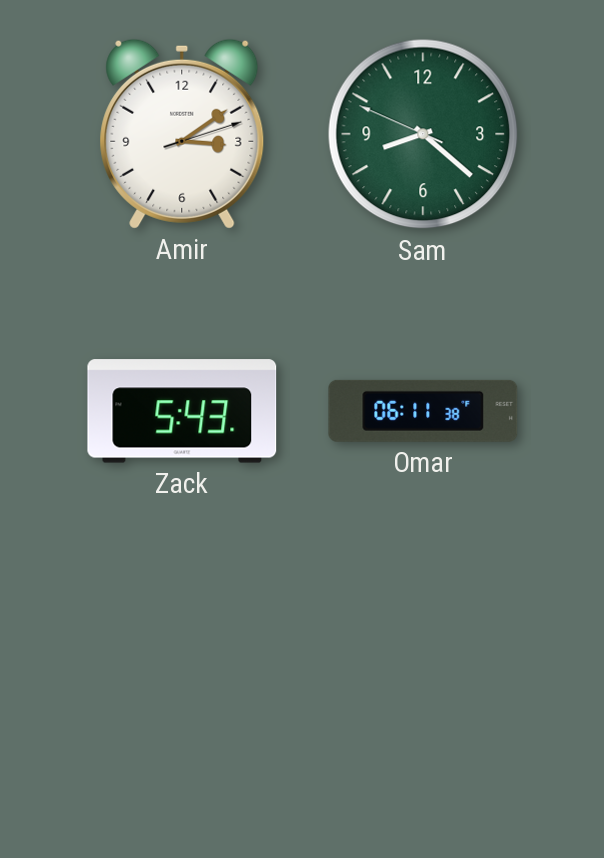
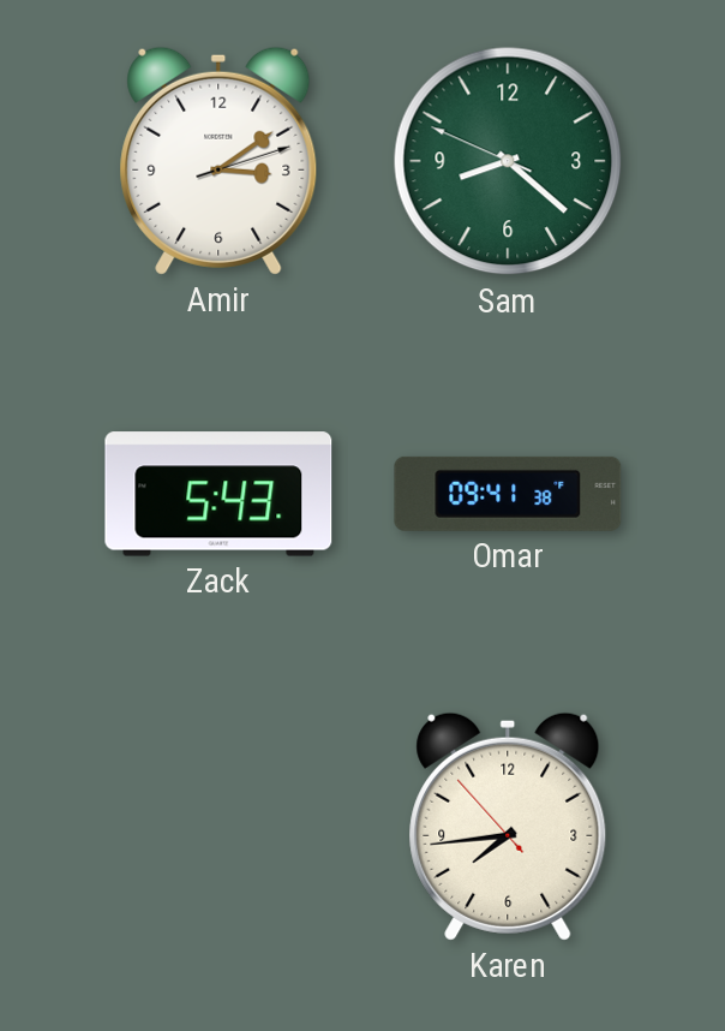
Omar: 06:11 -> 09:41
Karen: none -> 7:43
